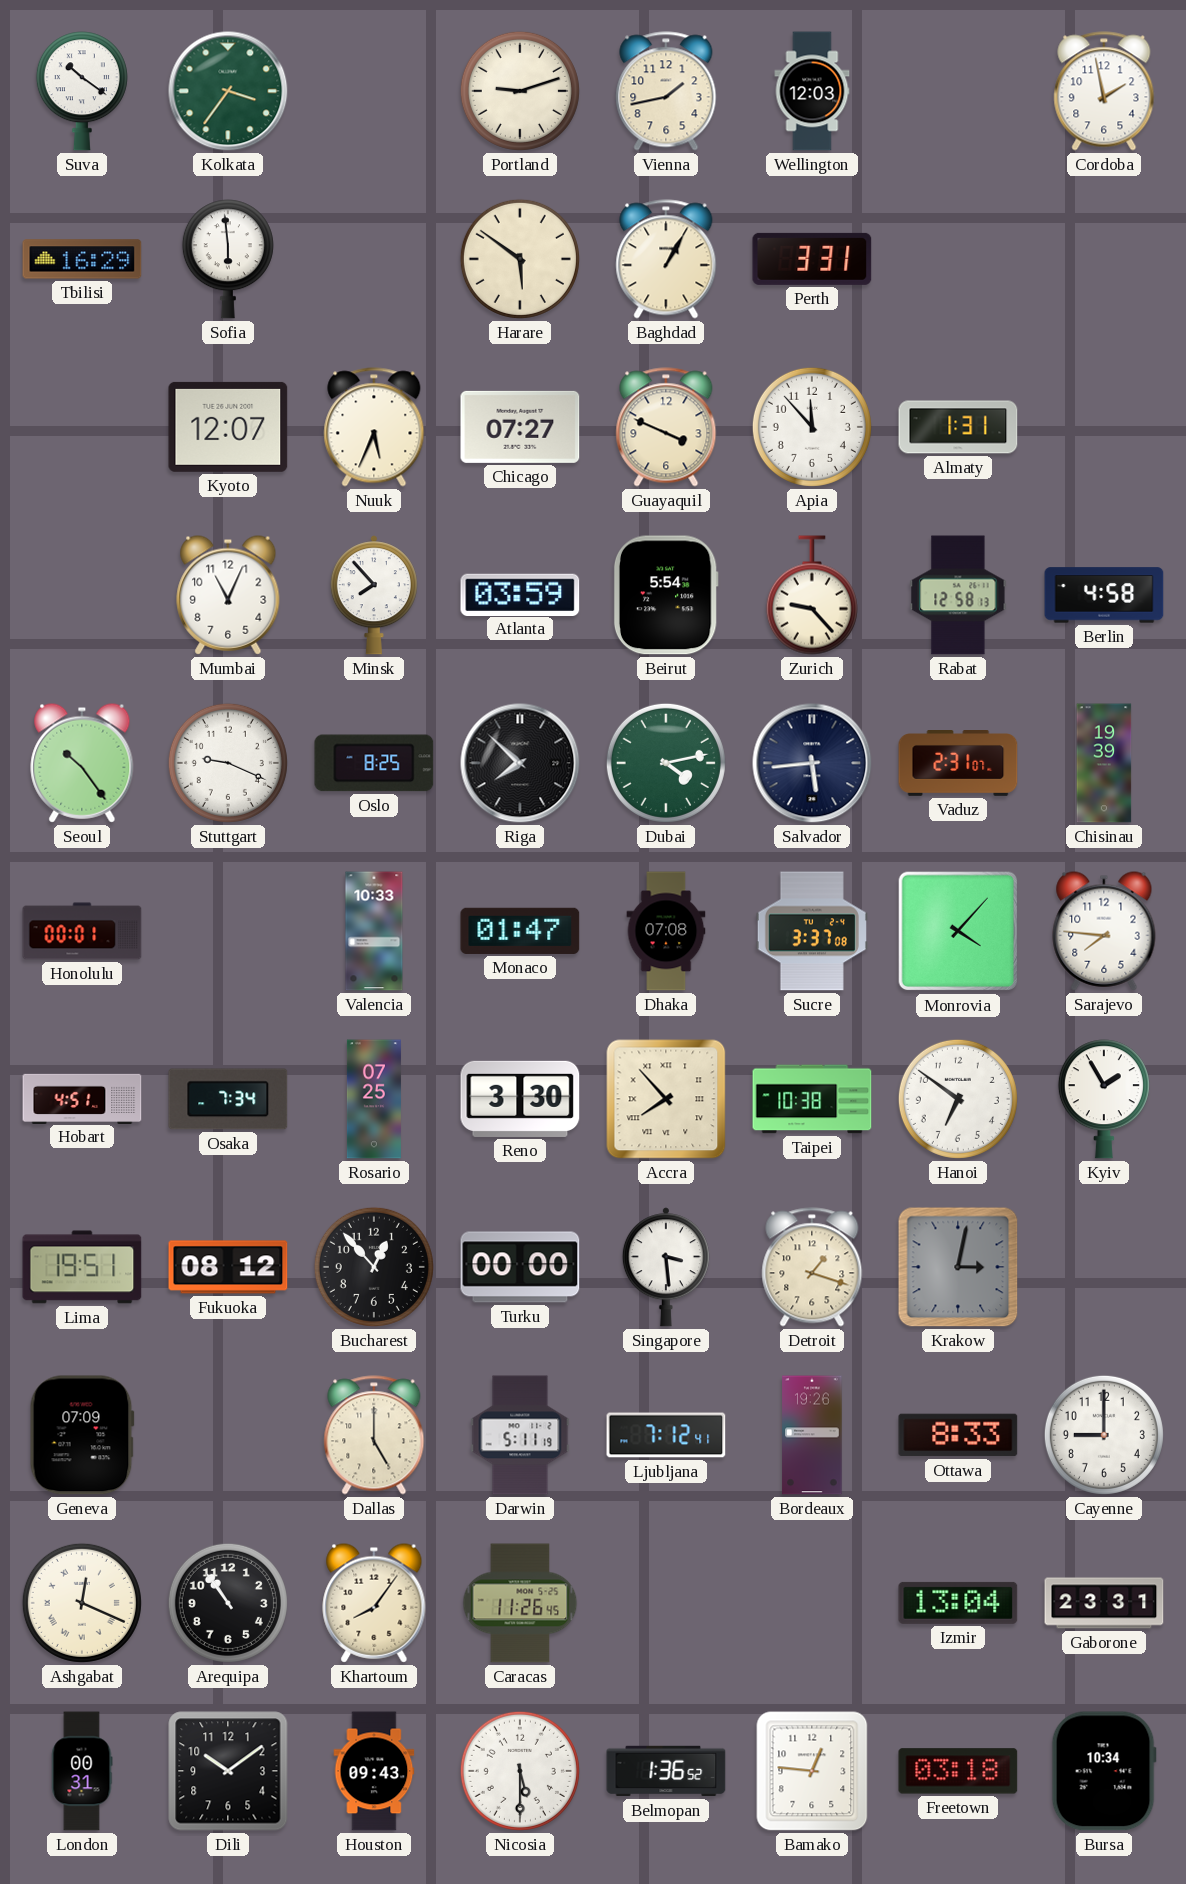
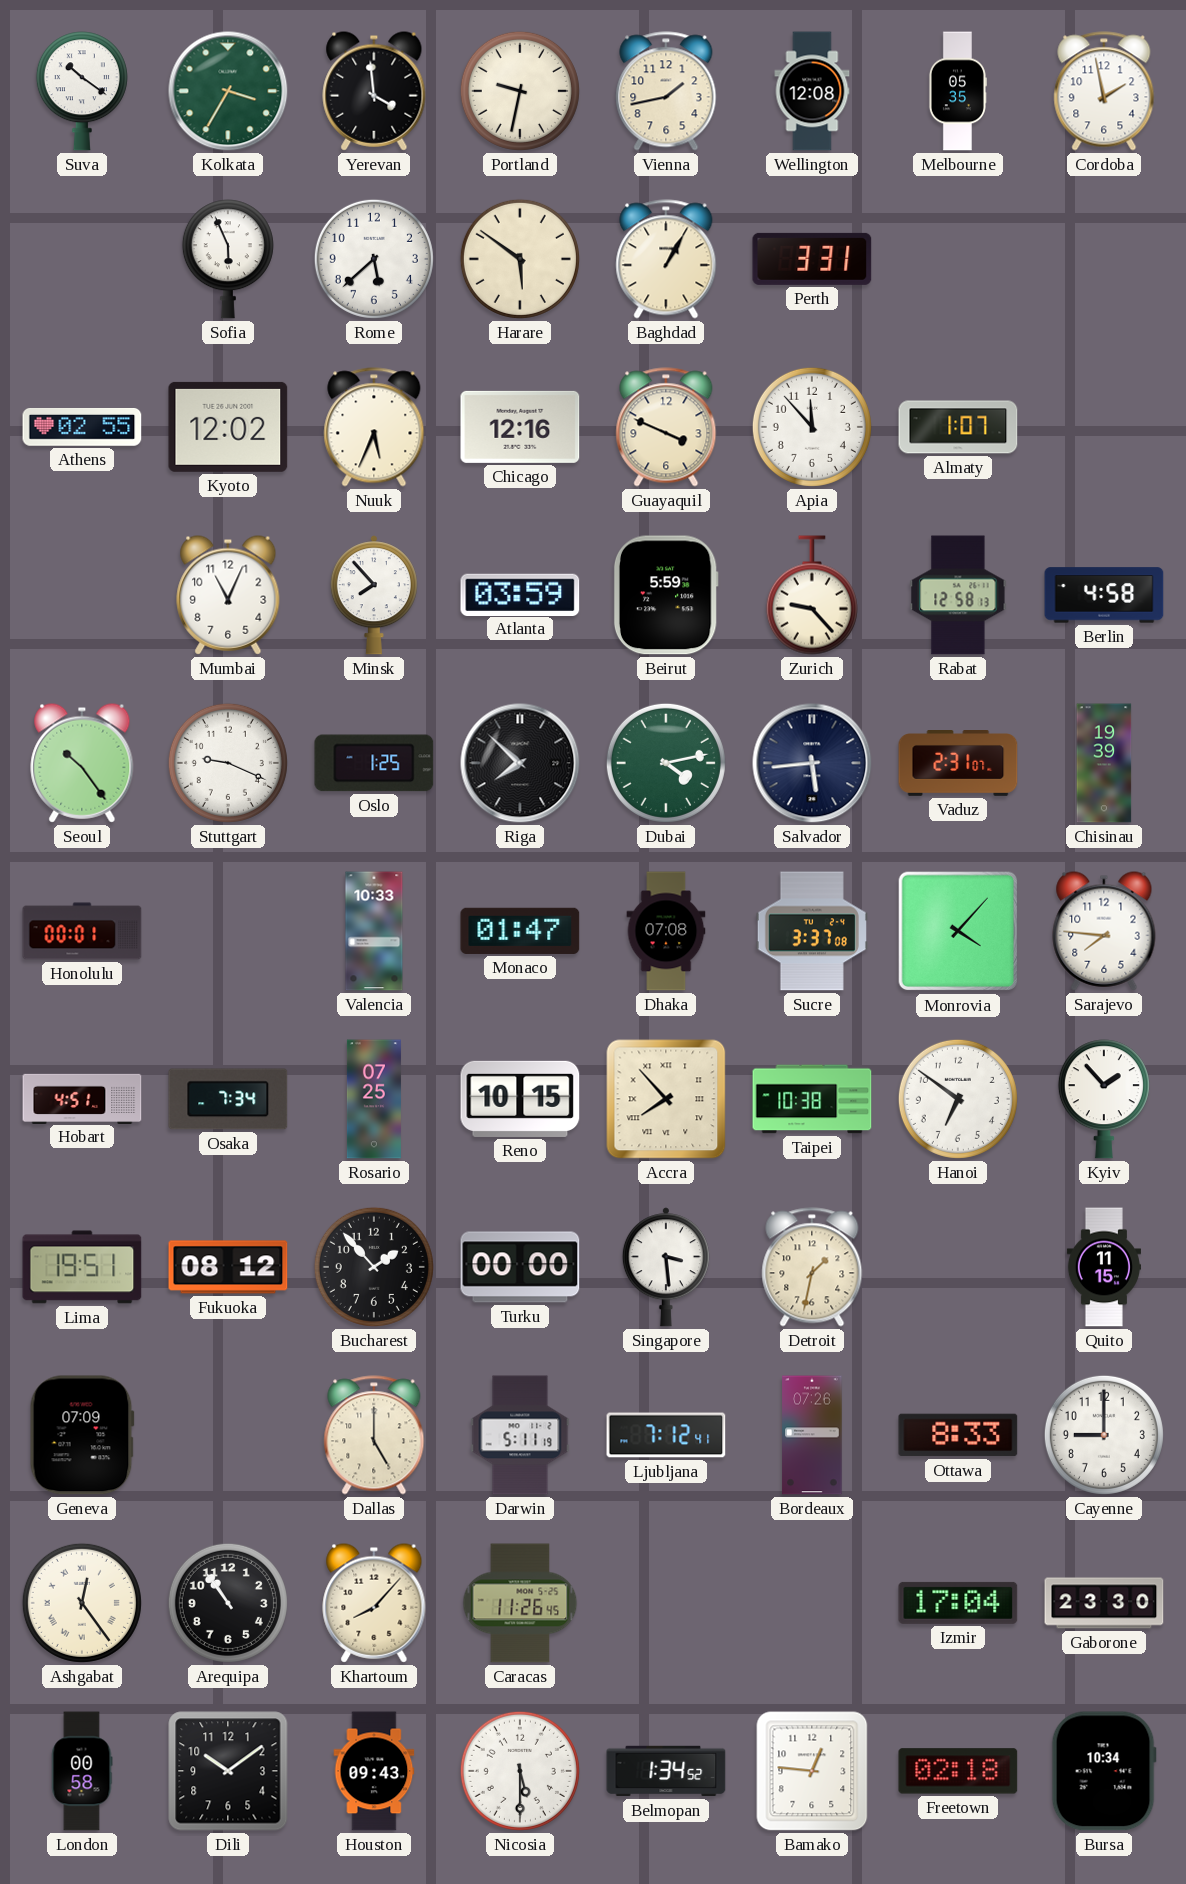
Kolkata: 3:36 -> 3:35
Yerevan: none -> 3:59
Portland: 9:12 -> 9:32
Wellington: 12:03 -> 12:08
Melbourne: none -> 05:35
Tbilisi: 16:29 -> none
Sofia: 5:59 -> 5:56
Rome: none -> 5:38
Athens: none -> 02:55
Kyoto: 12:07 -> 12:02
Chicago: 07:27 -> 12:16
Almaty: 1:31 -> 1:07
Beirut: 5:54 -> 5:59
Oslo: 8:25 -> 1:25
Reno: 3:30 -> 10:15
Kyiv: 1:55 -> 1:53
Bucharest: 12:53 -> 1:53
Detroit: 1:18 -> 1:32
Krakow: 3:02 -> none
Quito: none -> 11:15
Bordeaux: 19:26 -> 07:26
Ashgabat: 12:19 -> 12:24
Khartoum: 8:06 -> 8:07
Izmir: 13:04 -> 17:04
Gaborone: 23:31 -> 23:30
London: 00:31 -> 00:58
Belmopan: 1:36 -> 1:34
Freetown: 03:18 -> 02:18
